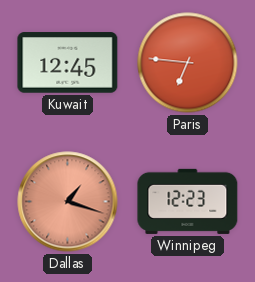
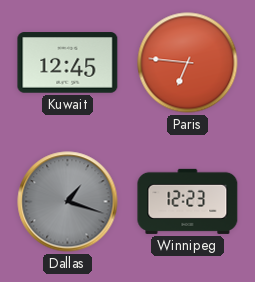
Dallas dial: salmon -> grey
